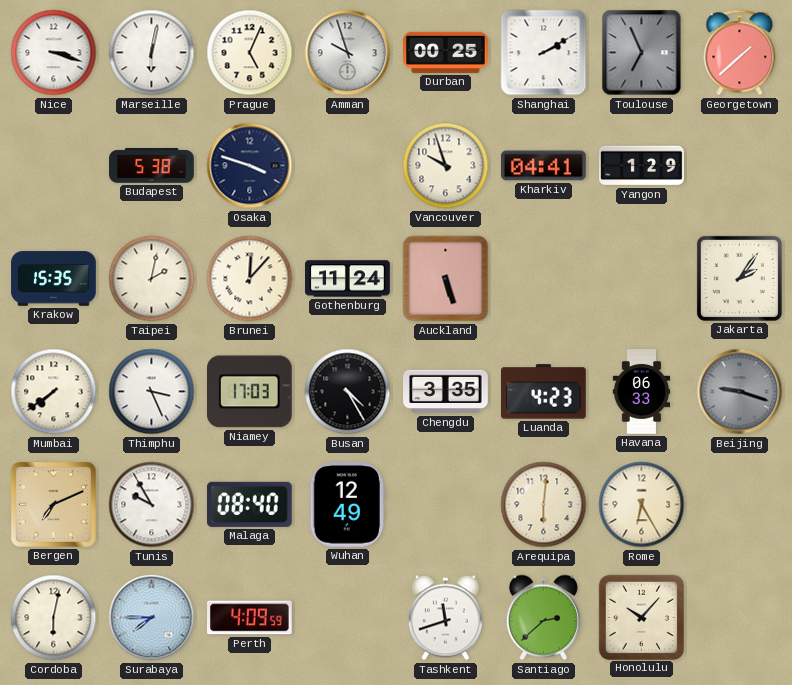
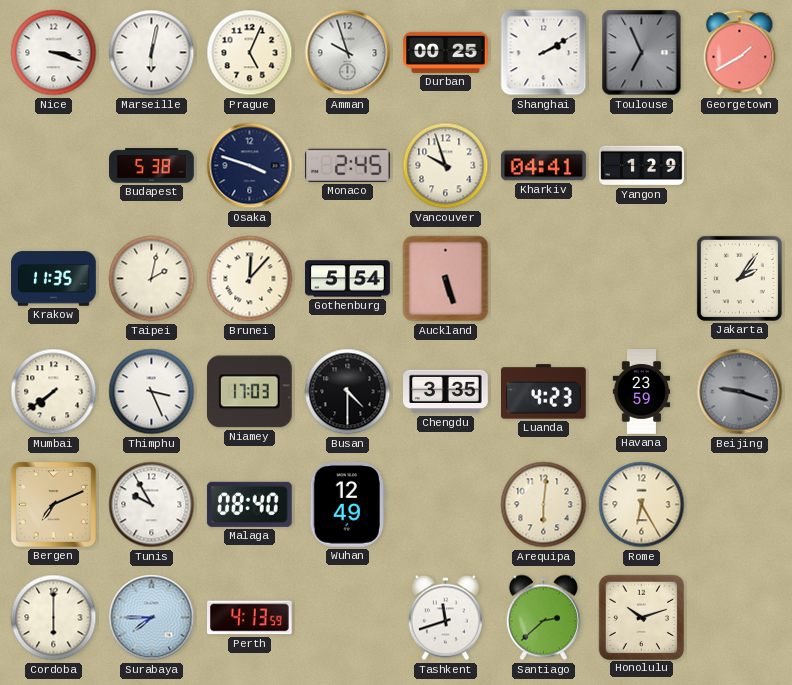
Georgetown: 1:38 -> 1:40
Monaco: none -> 2:45
Krakow: 15:35 -> 11:35
Gothenburg: 11:24 -> 5:54
Busan: 4:25 -> 4:30
Havana: 06:33 -> 23:59
Cordoba: 6:02 -> 6:00
Perth: 4:09 -> 4:13
Honolulu: 10:07 -> 10:12
